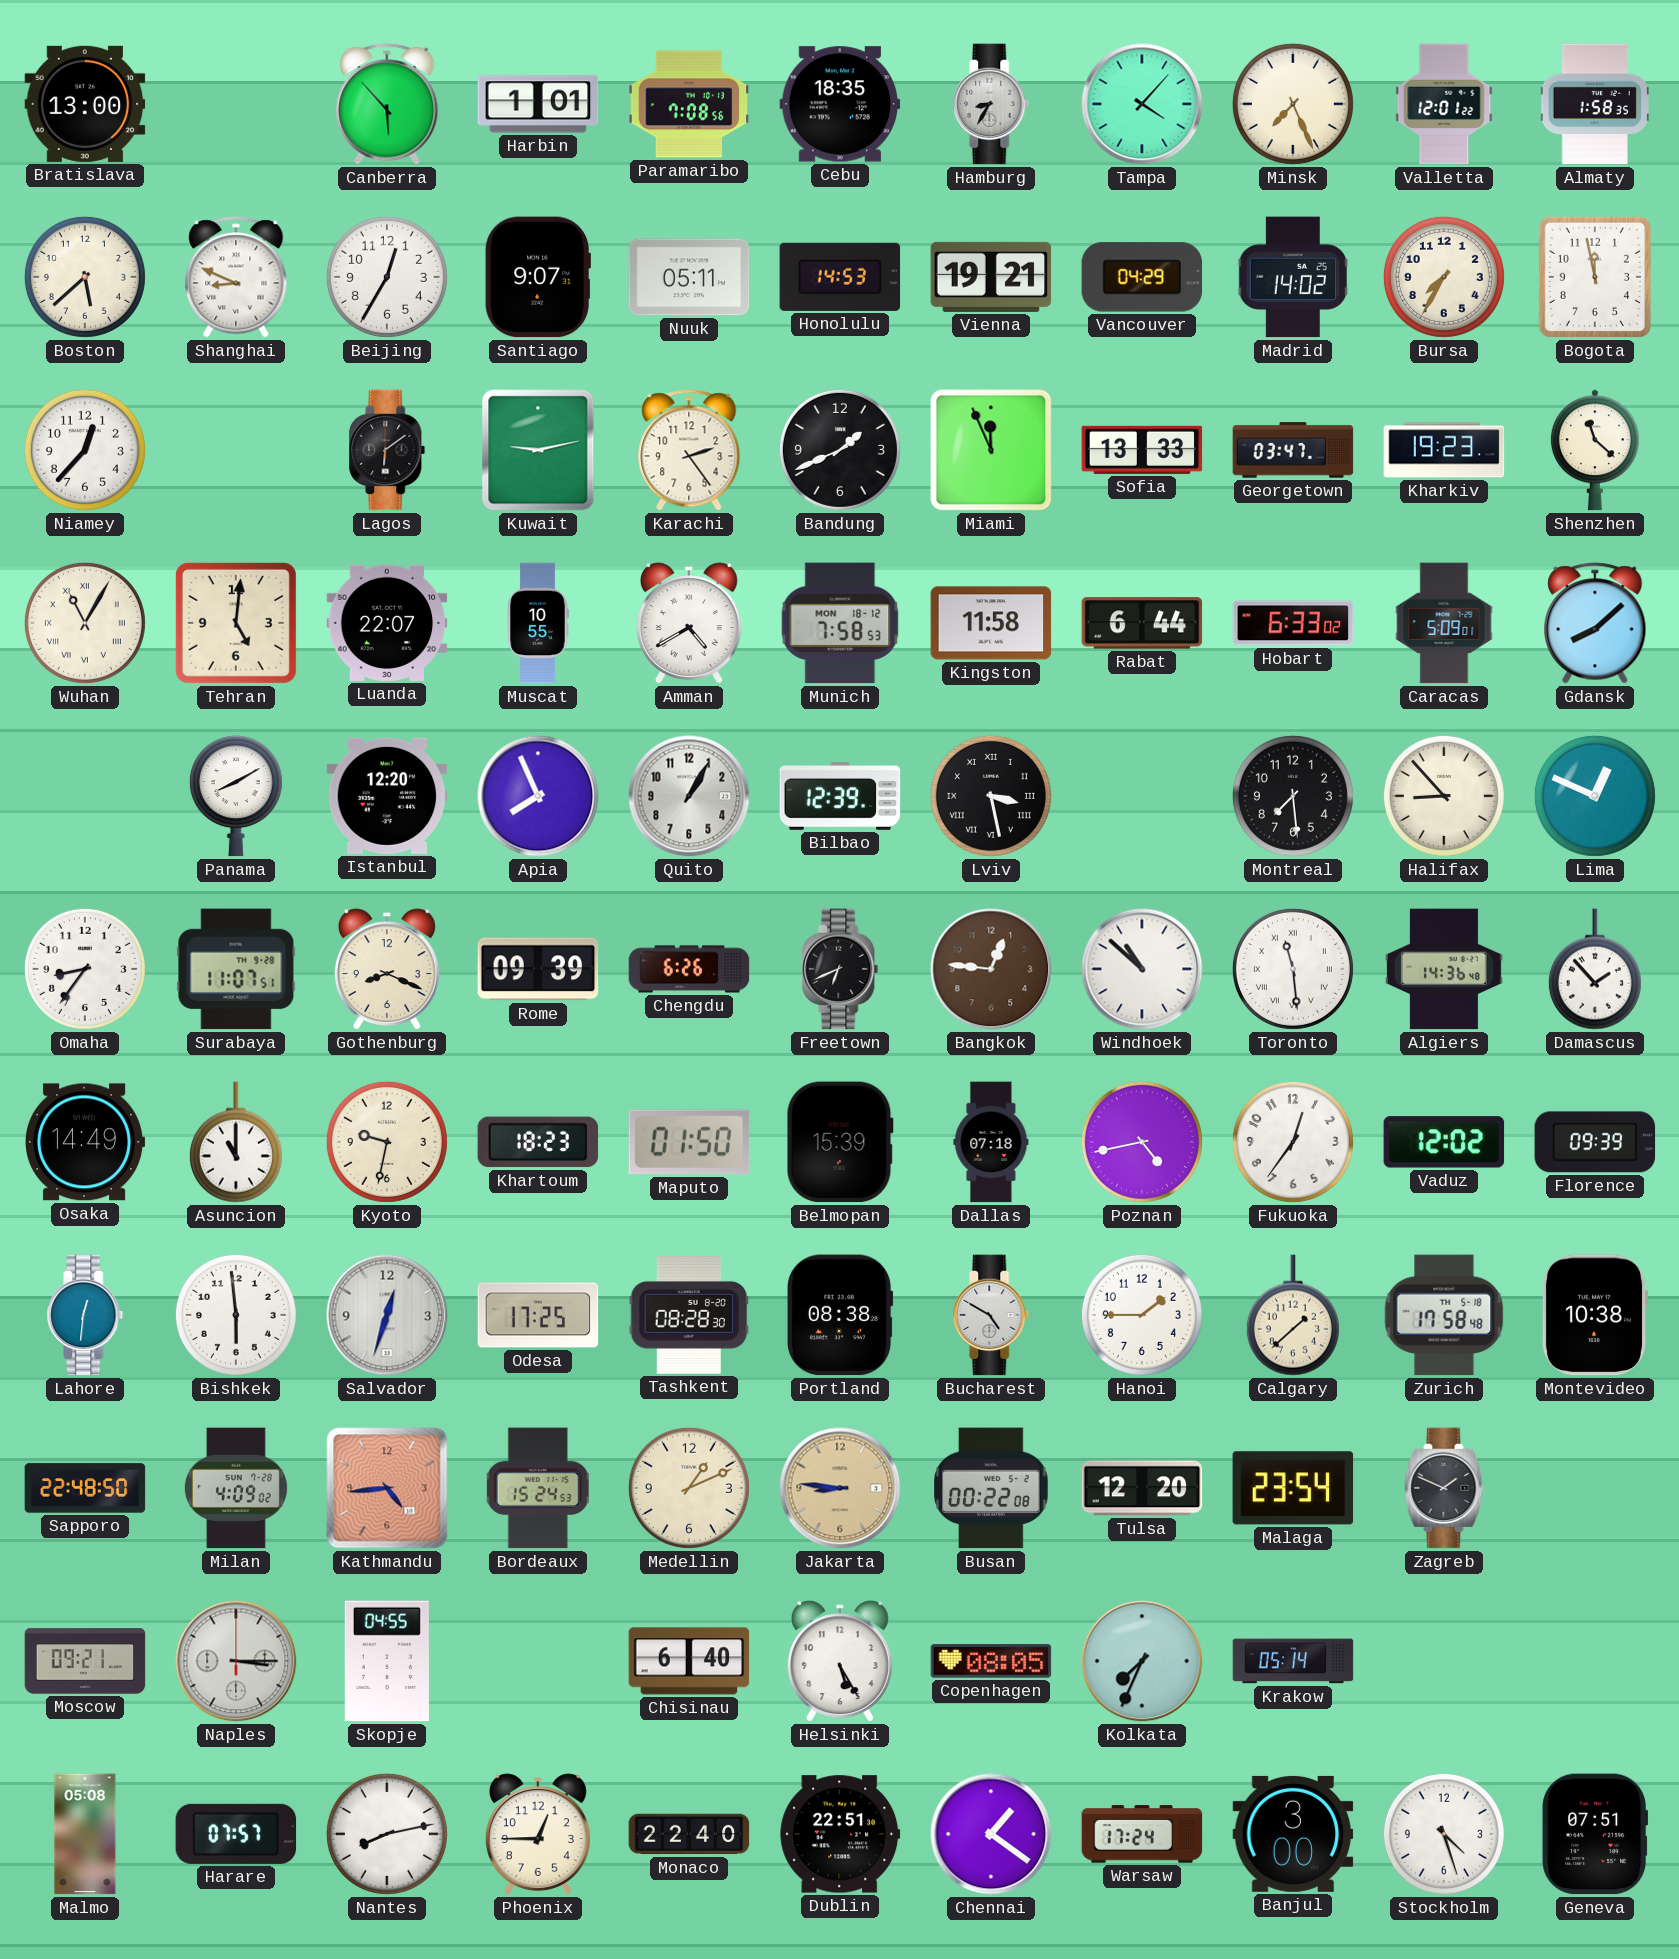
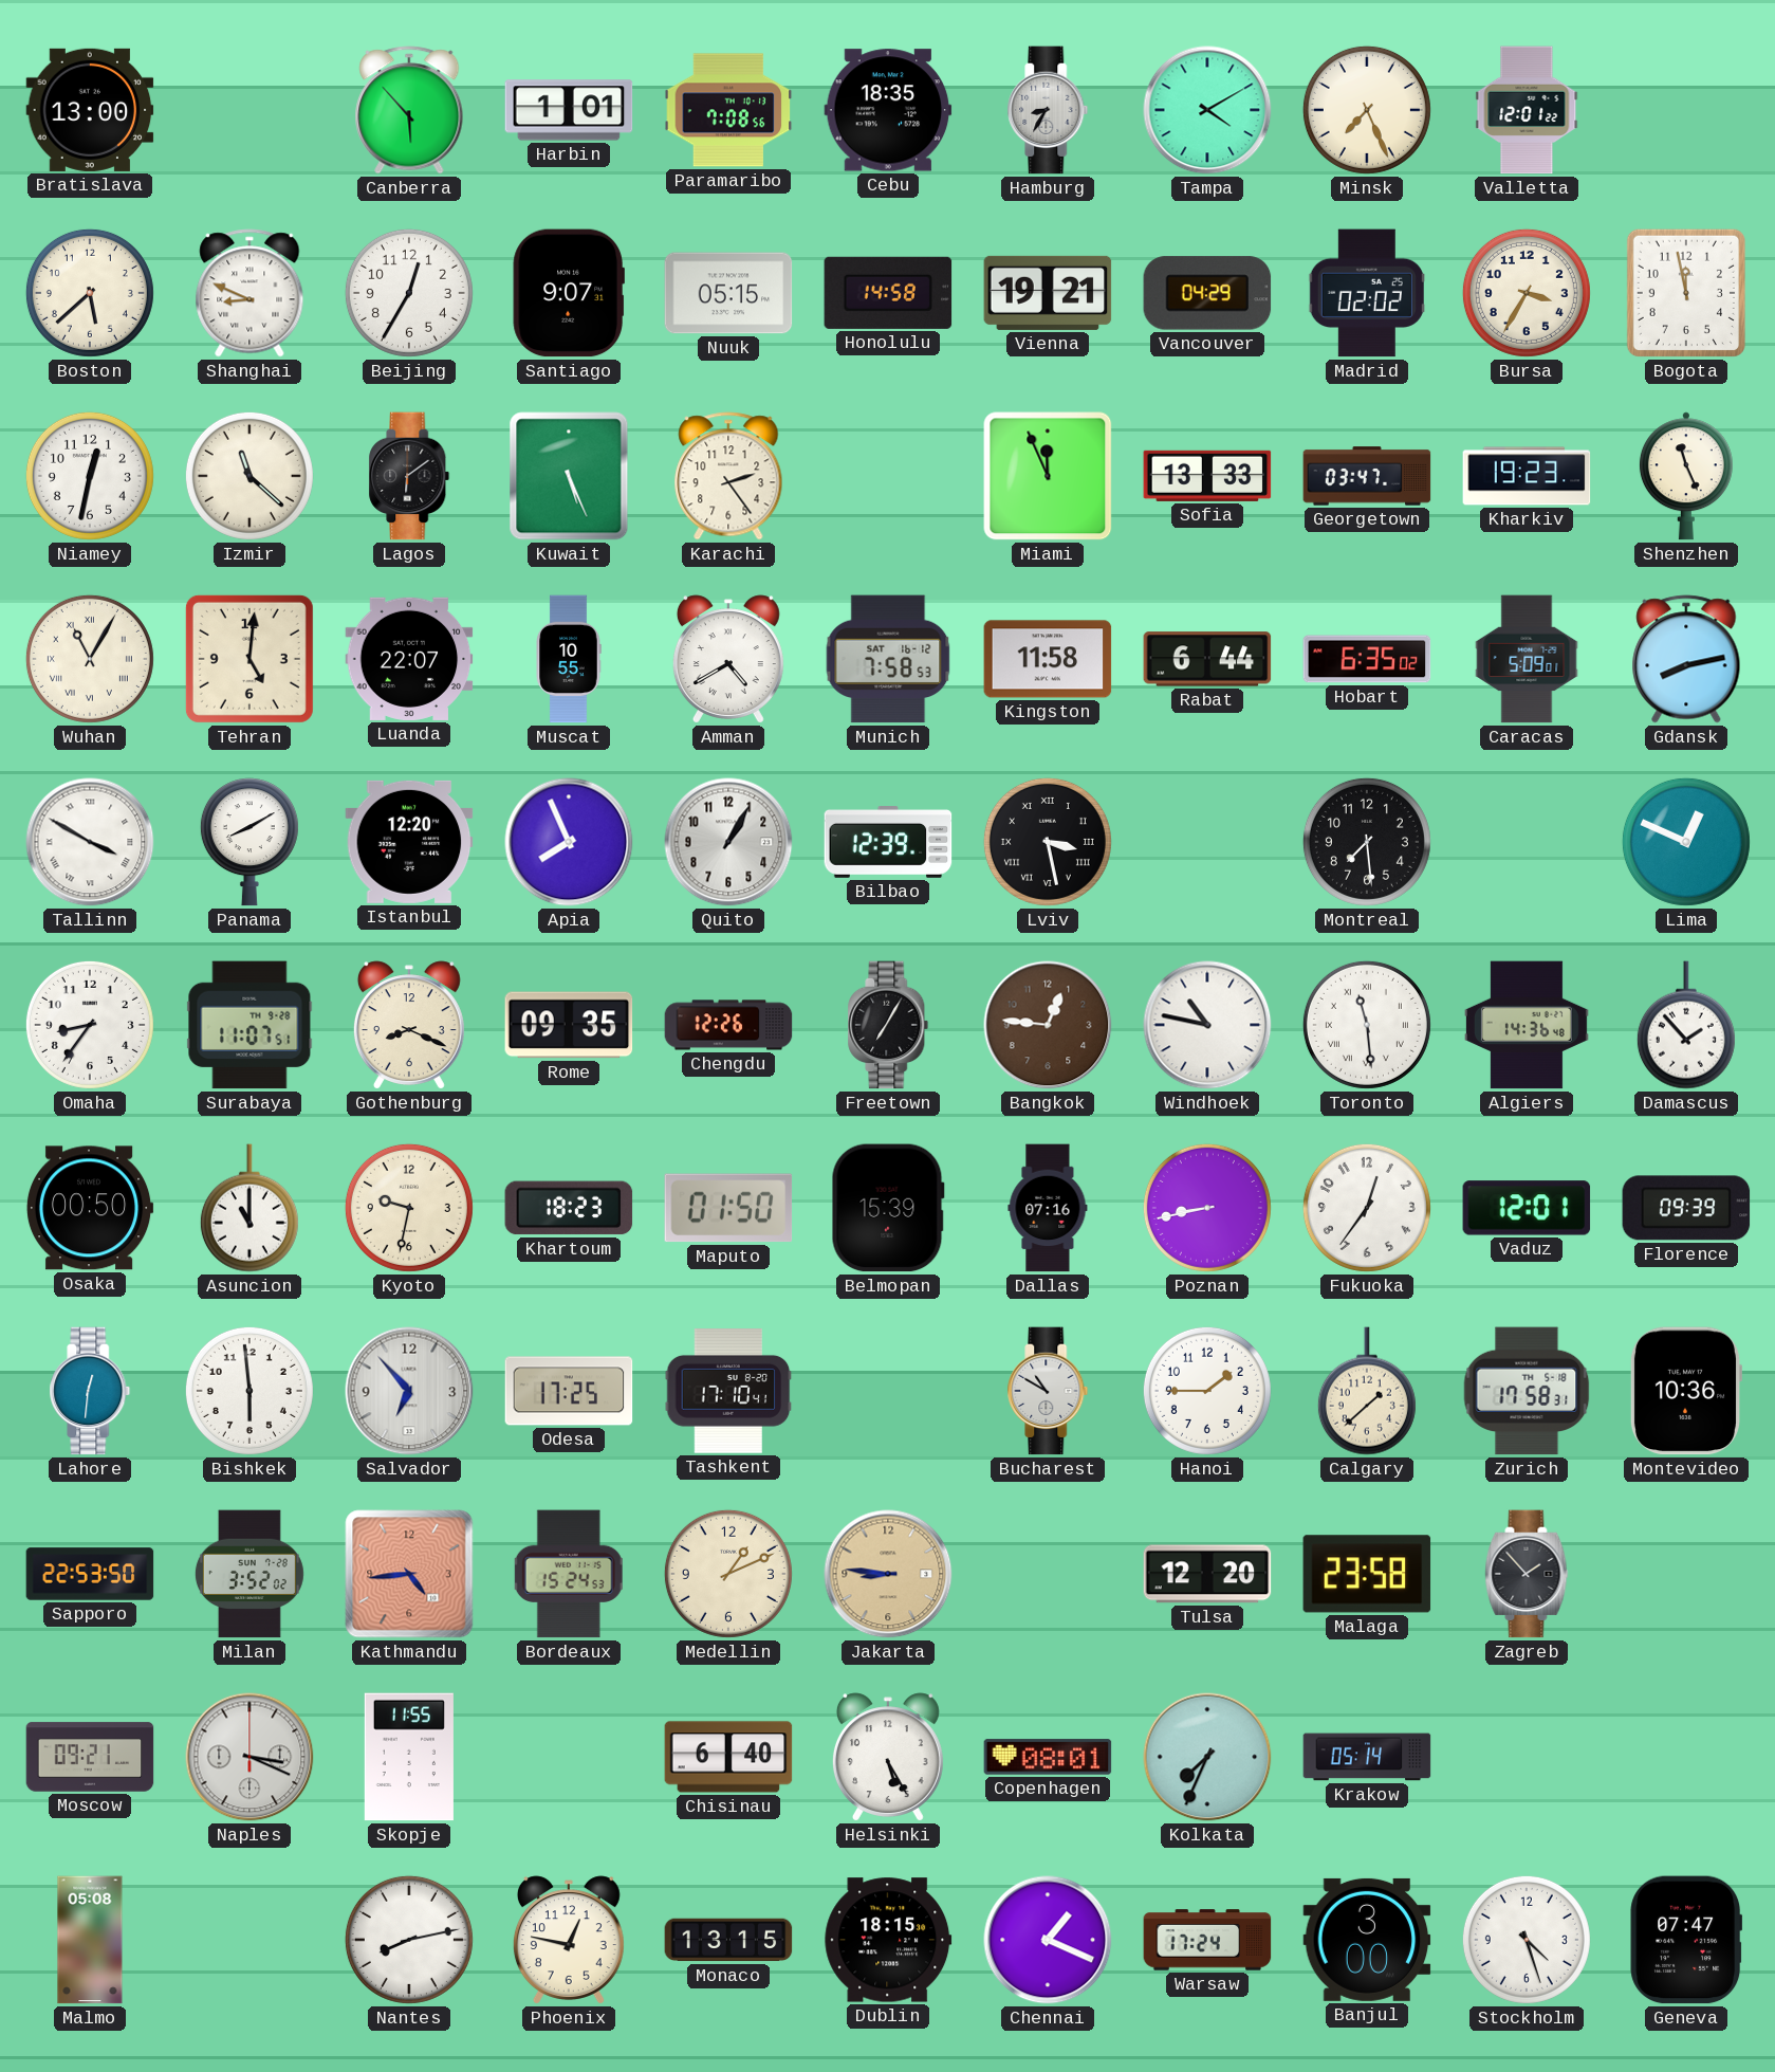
Tampa: 4:07 -> 4:10
Almaty: 1:58 -> none
Nuuk: 05:11 -> 05:15
Honolulu: 14:53 -> 14:58
Madrid: 14:02 -> 02:02
Bursa: 7:35 -> 3:35
Niamey: 12:37 -> 12:32
Izmir: none -> 11:22
Kuwait: 9:13 -> 5:26
Bandung: 1:41 -> none
Shenzhen: 11:22 -> 11:26
Munich date: MON 18-12 -> SAT 16-12
Hobart: 6:33 -> 6:35
Gdansk: 8:08 -> 8:13
Tallinn: none -> 3:50
Halifax: 8:53 -> none
Rome: 09:39 -> 09:35
Chengdu: 6:26 -> 12:26
Freetown: 6:41 -> 7:05
Windhoek: 10:52 -> 10:47
Osaka: 14:49 -> 00:50
Dallas: 07:18 -> 07:16
Poznan: 4:43 -> 8:43
Vaduz: 12:02 -> 12:01
Salvador: 12:33 -> 6:53
Tashkent: 08:28 -> 17:10
Portland: 08:38 -> none
Bucharest: 4:50 -> 10:50
Zurich: 17:58:48 -> 17:58:31
Montevideo: 10:38 -> 10:36
Sapporo: 22:48 -> 22:53
Milan: 4:09 -> 3:52
Busan: 00:22 -> none
Malaga: 23:54 -> 23:58
Zagreb: 1:49 -> 1:53
Naples: 3:15 -> 3:19
Skopje: 04:55 -> 11:55
Copenhagen: 08:05 -> 08:01
Harare: 07:57 -> none
Phoenix: 12:45 -> 12:47
Monaco: 22:40 -> 13:15
Dublin: 22:51 -> 18:15
Chennai: 1:21 -> 1:19
Geneva: 07:51 -> 07:47
